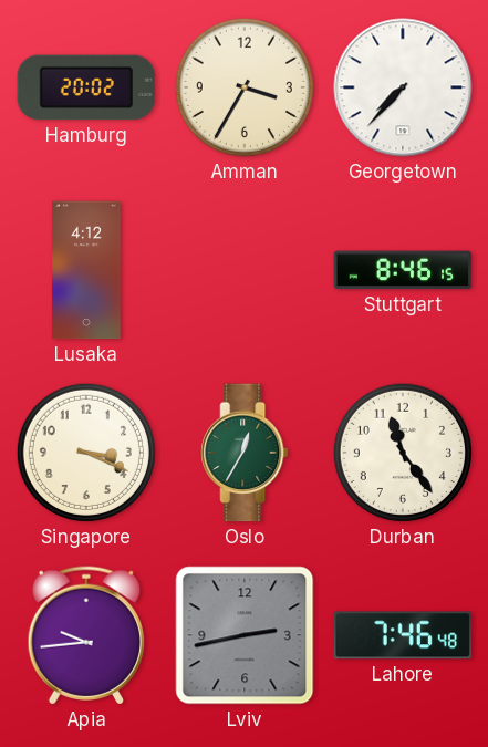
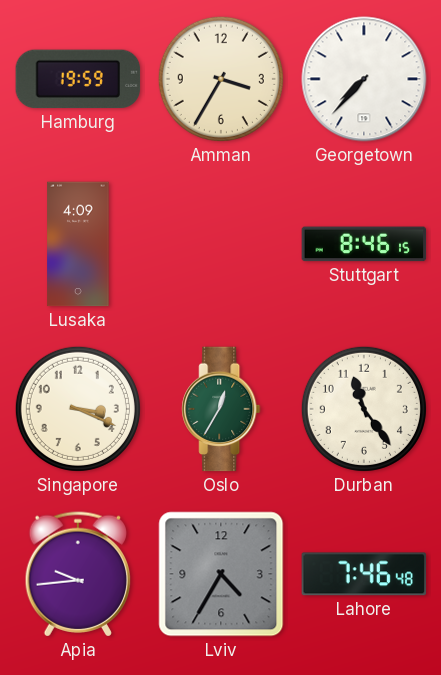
Hamburg: 20:02 -> 19:59
Lusaka: 4:12 -> 4:09
Lviv: 2:43 -> 4:35
